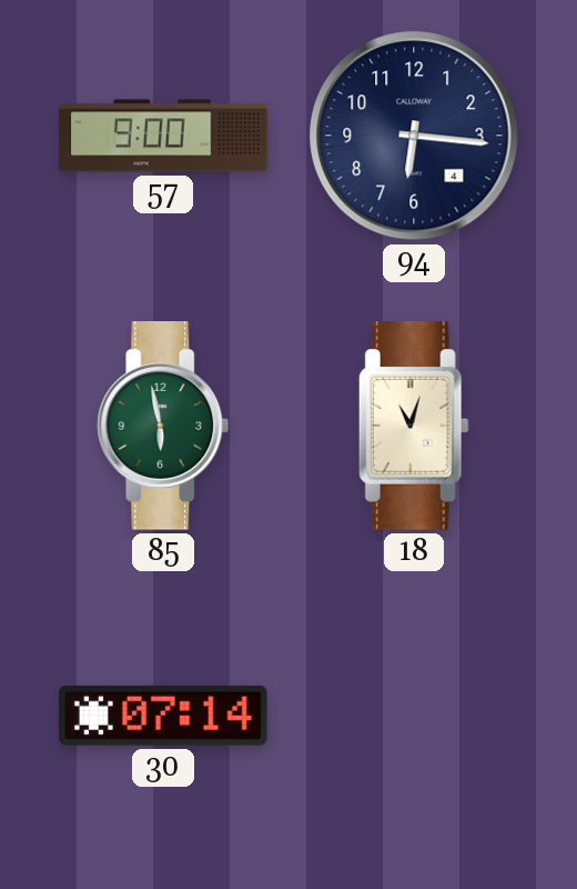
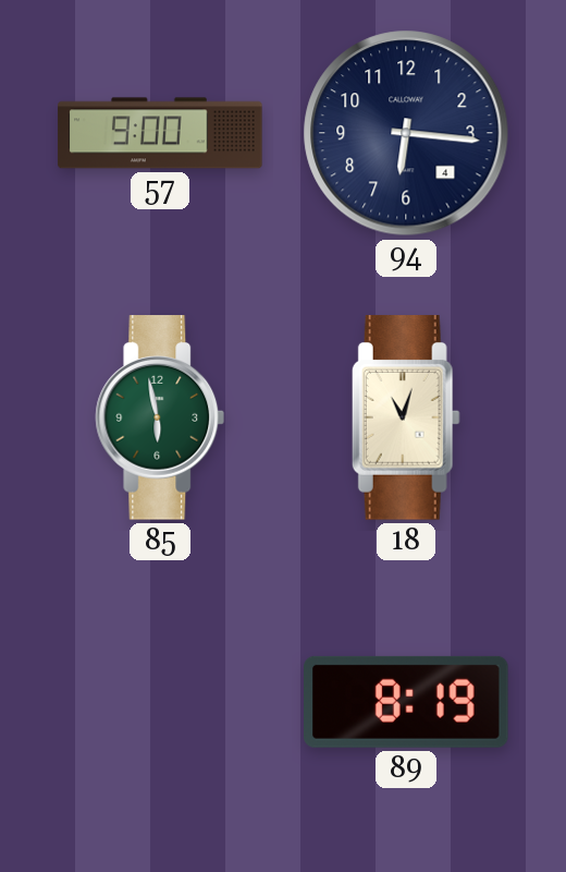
30: 07:14 -> none
89: none -> 8:19
